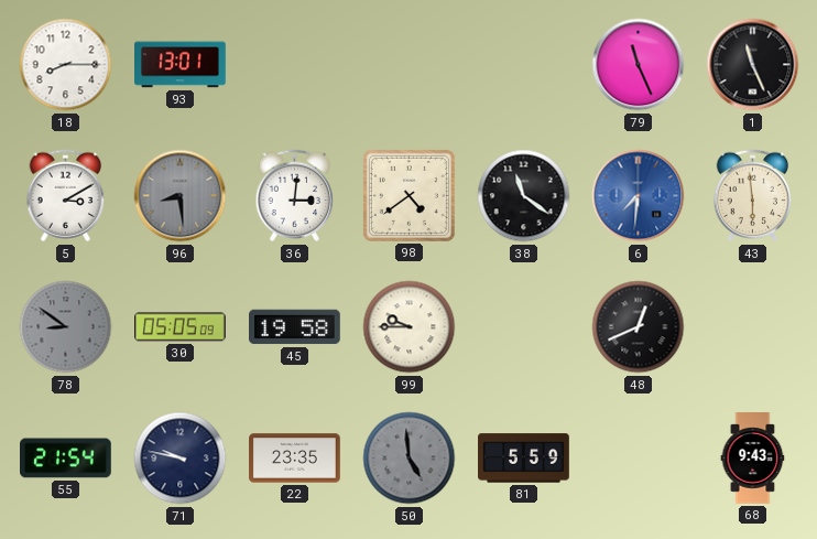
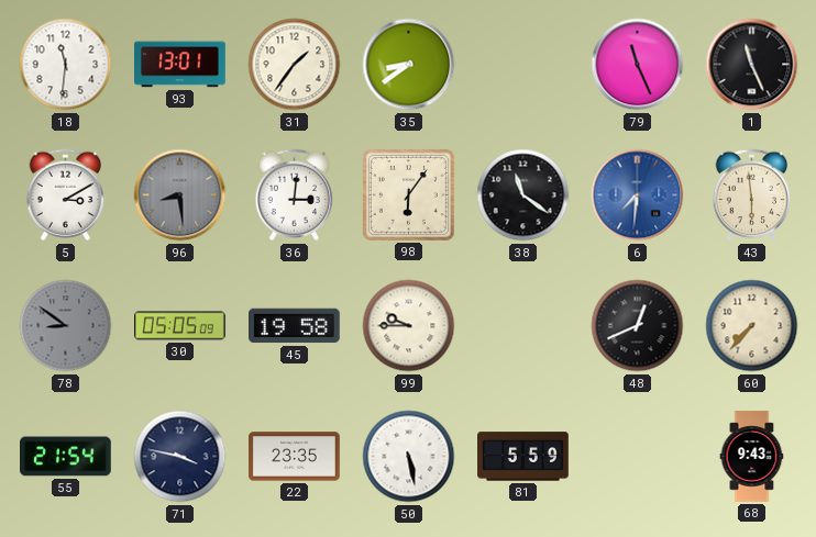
18: 8:15 -> 11:31
31: none -> 1:36
35: none -> 8:39
98: 4:39 -> 6:06
60: none -> 7:37
71: 9:47 -> 3:47
50: 4:59 -> 5:28
50 dial: grey -> white
